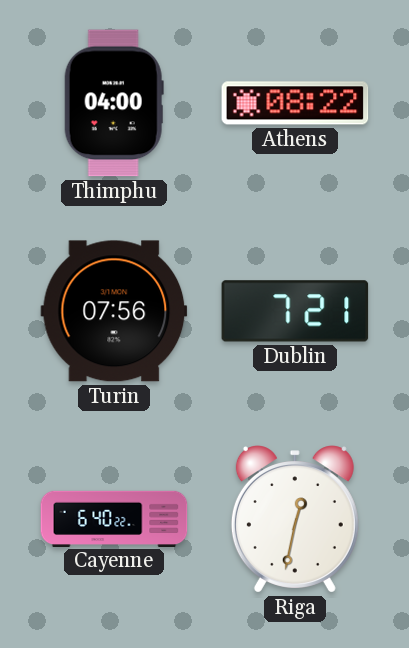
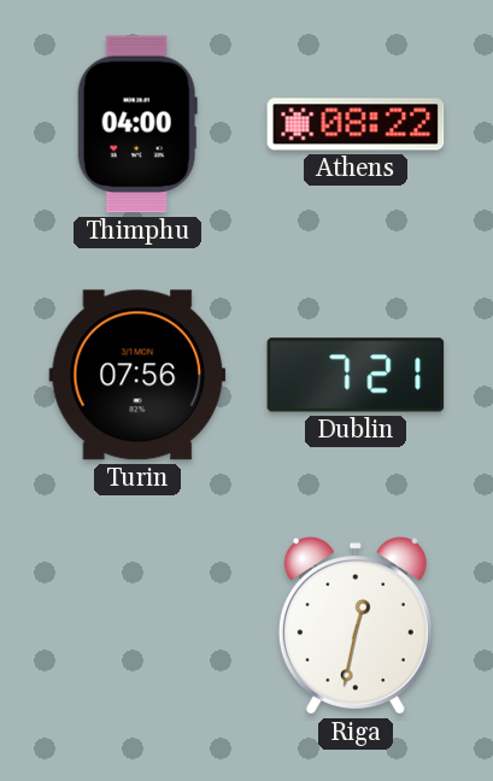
Cayenne: 6:40 -> none
